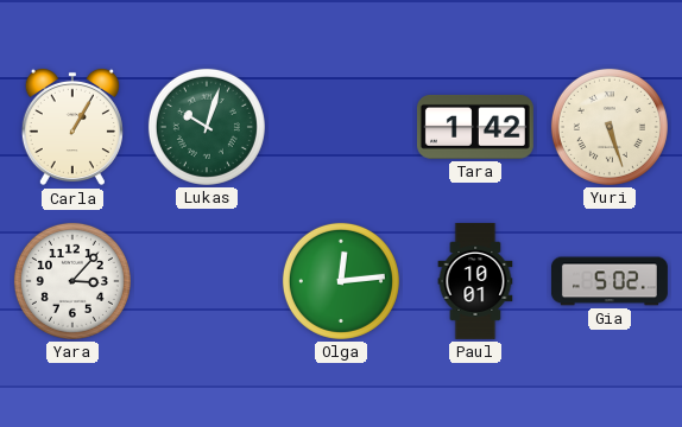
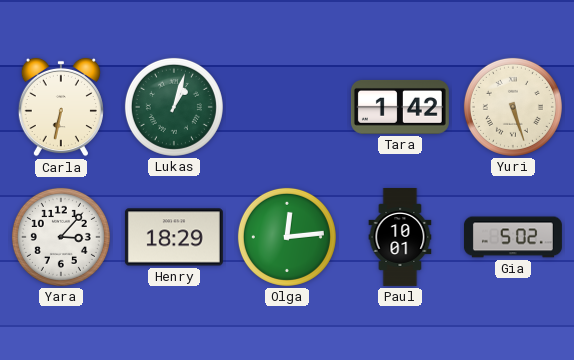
Carla: 1:05 -> 6:32
Lukas: 10:03 -> 1:03
Henry: none -> 18:29
